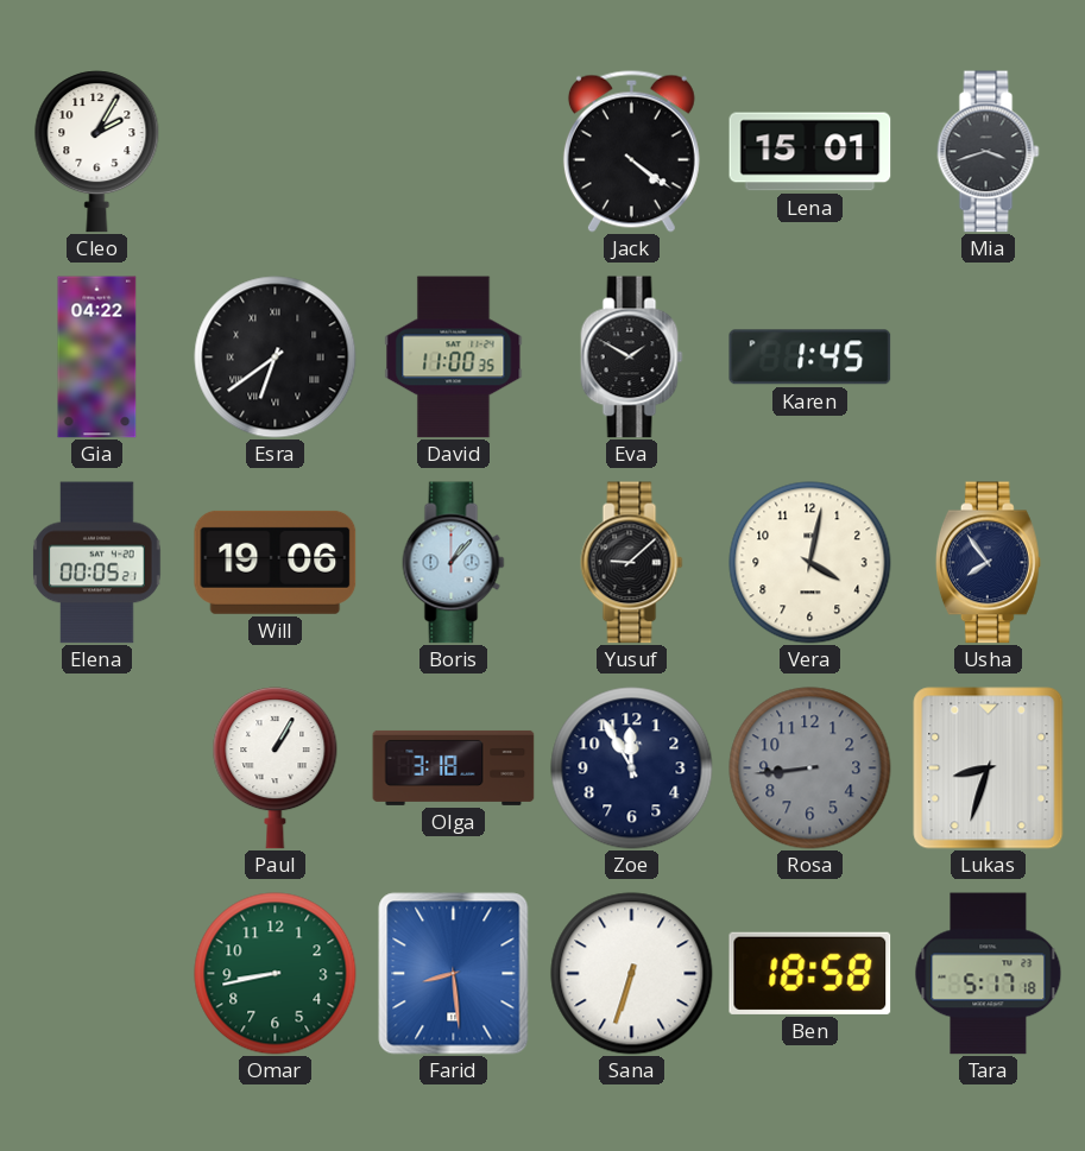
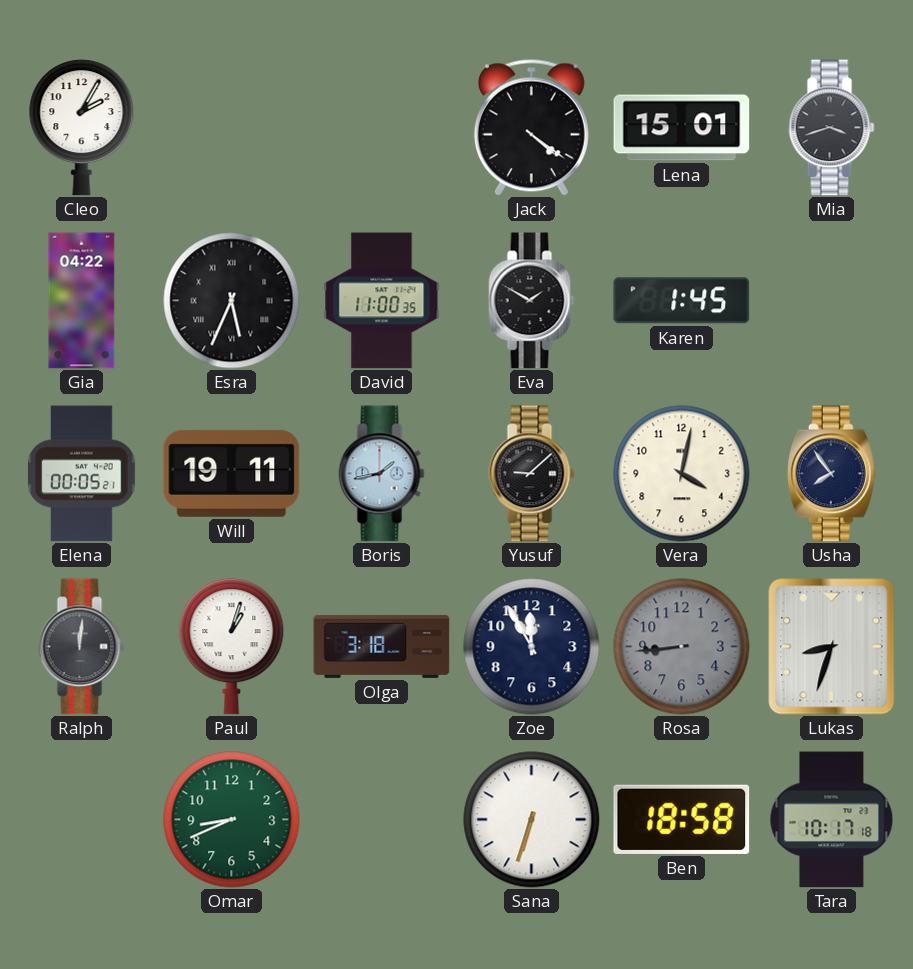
Esra: 6:39 -> 5:34
Will: 19:06 -> 19:11
Boris: 1:07 -> 1:43
Ralph: none -> 12:01
Paul: 1:05 -> 1:03
Omar: 8:43 -> 8:41
Farid: 8:29 -> none
Tara: 5:17 -> 10:17
